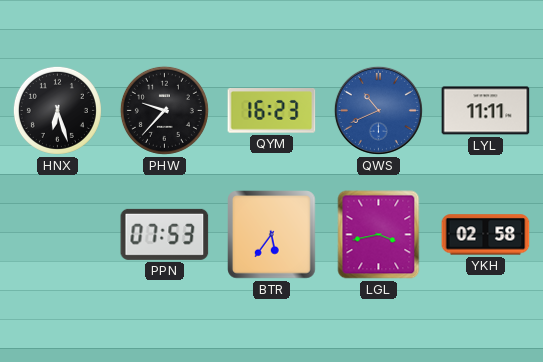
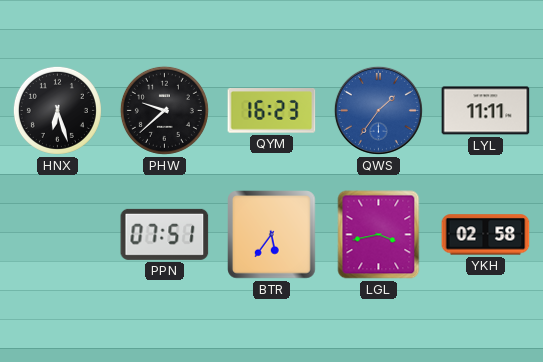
PHW: 9:37 -> 9:38
QWS: 10:41 -> 1:36
PPN: 07:53 -> 07:51
